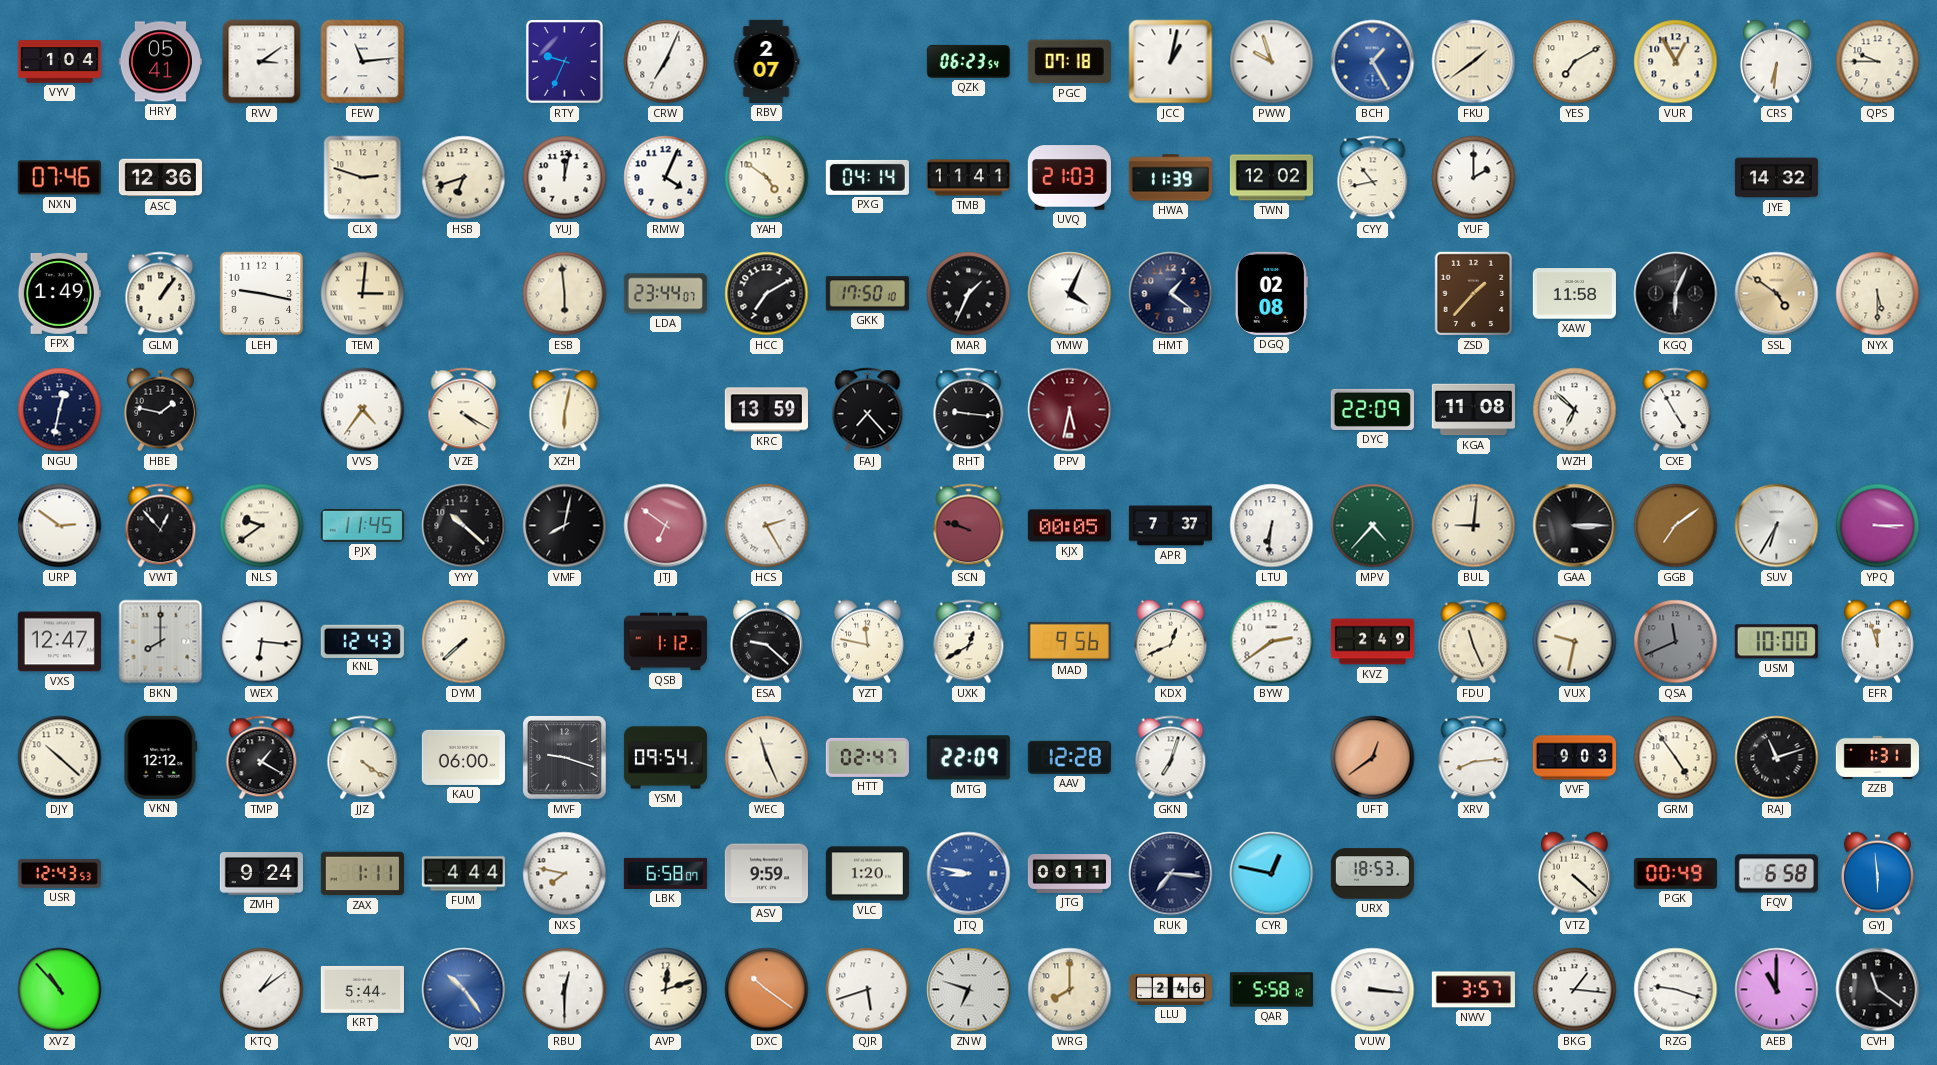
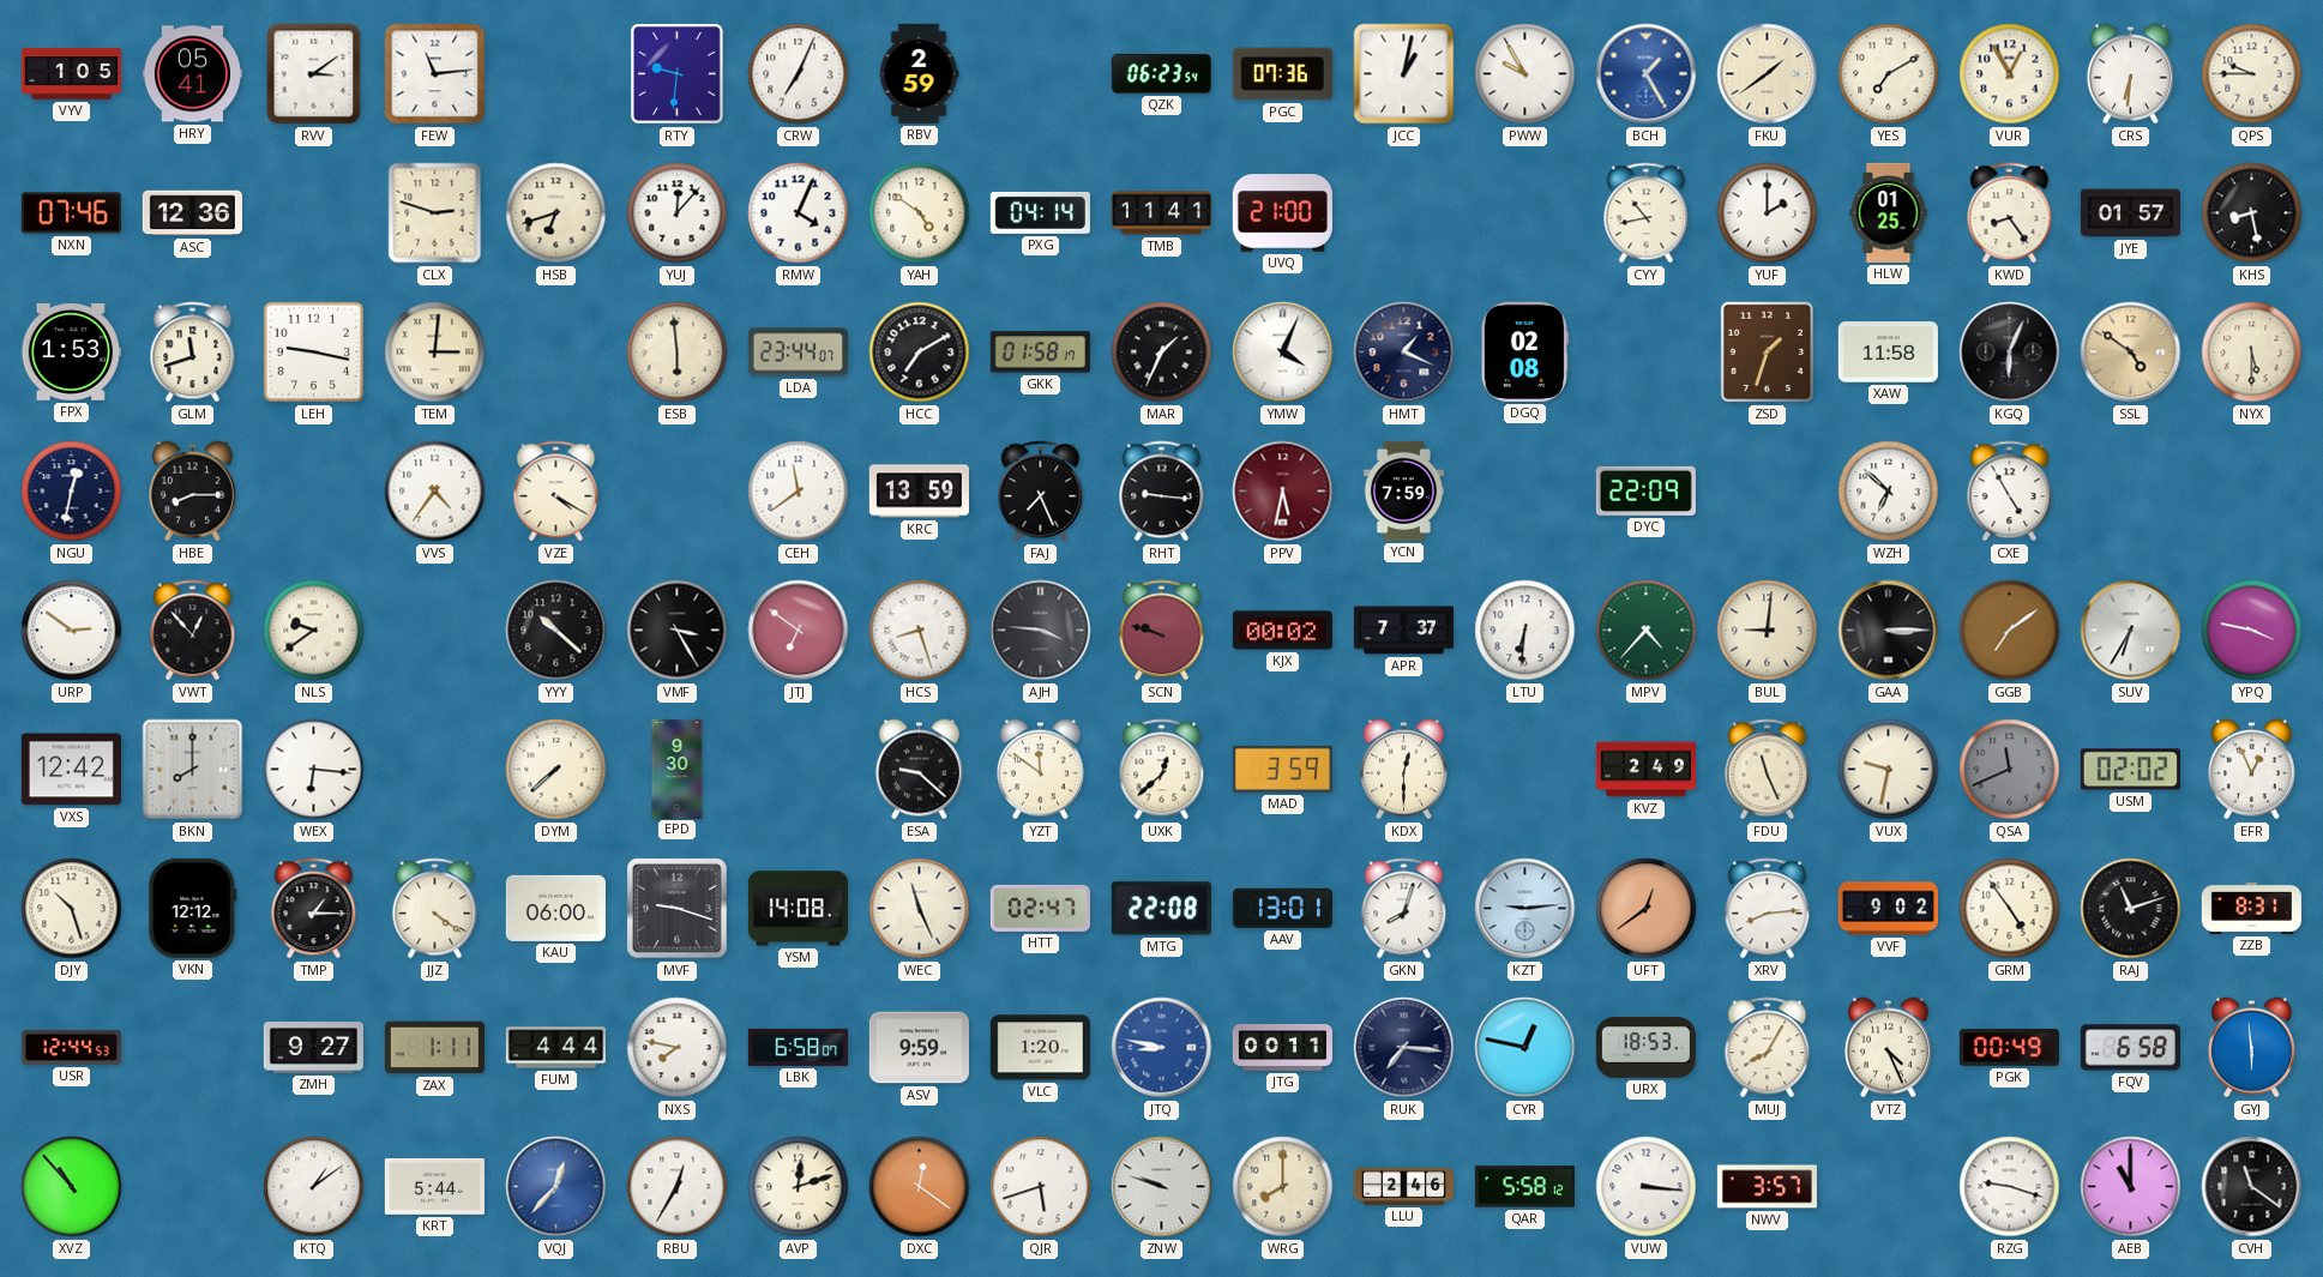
VYV: 1:04 -> 1:05
RTY: 9:34 -> 9:31
RBV: 2:07 -> 2:59
PGC: 07:18 -> 07:36
PWW: 9:57 -> 9:55
YUJ: 12:02 -> 12:07
UVQ: 21:03 -> 21:00
HWA: 11:39 -> none
TWN: 12:02 -> none
HLW: none -> 01:25
KWD: none -> 8:24
JYE: 14:32 -> 01:57
KHS: none -> 8:28
FPX: 1:49 -> 1:53
GLM: 1:06 -> 11:42
GKK: 17:50 -> 01:58
HMT: 1:21 -> 1:19
ZSD: 1:37 -> 1:33
HBE: 1:47 -> 8:15
XZH: 6:02 -> none
CEH: none -> 11:39
FAJ: 7:23 -> 7:26
YCN: none -> 7:59
KGA: 11:08 -> none
PJX: 11:45 -> none
VMF: 8:02 -> 3:25
HCS: 2:25 -> 8:27
AJH: none -> 3:46
KJX: 00:05 -> 00:02
YPQ: 3:15 -> 3:47
VXS: 12:47 -> 12:42
KNL: 12:43 -> none
EPD: none -> 9:30
QSB: 1:12 -> none
YZT: 11:47 -> 11:51
UXK: 12:40 -> 12:38
MAD: 9:56 -> 3:59
KDX: 12:41 -> 12:30
BYW: 2:39 -> none
USM: 10:00 -> 02:02
EFR: 11:57 -> 12:56
DJY: 10:22 -> 10:27
TMP: 1:20 -> 1:15
YSM: 09:54 -> 14:08
MTG: 22:09 -> 22:08
AAV: 12:28 -> 13:01
GKN: 7:03 -> 8:03
KZT: none -> 9:14
VVF: 9:03 -> 9:02
ZZB: 1:31 -> 8:31
USR: 12:43 -> 12:44
ZMH: 9:24 -> 9:27
MUJ: none -> 8:05
VTZ: 4:22 -> 4:26
VQJ: 10:24 -> 12:37
RBU: 12:30 -> 12:35
DXC: 10:21 -> 12:21
ZNW: 6:48 -> 9:48
BKG: 1:16 -> none
